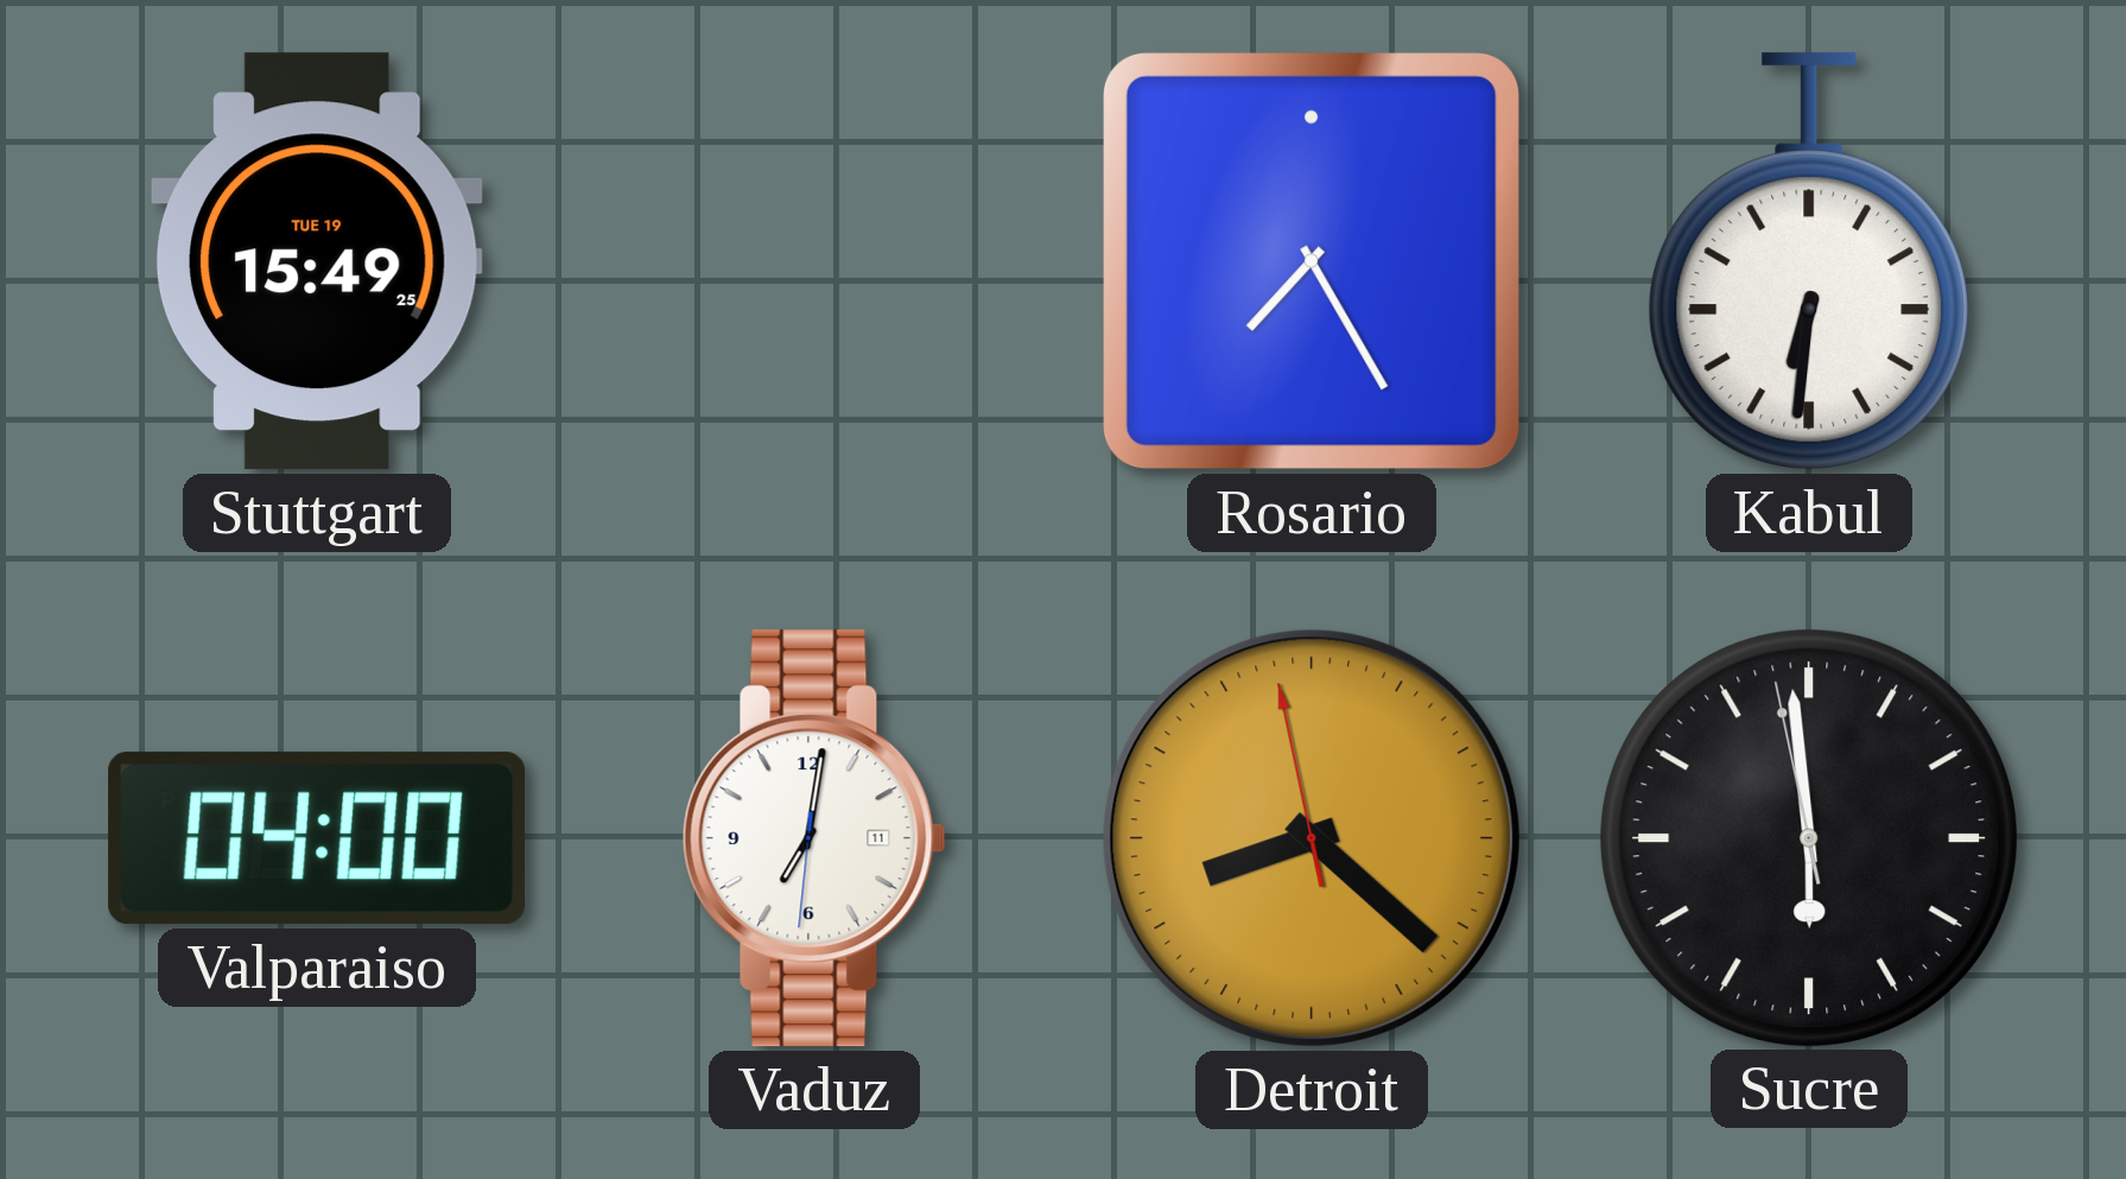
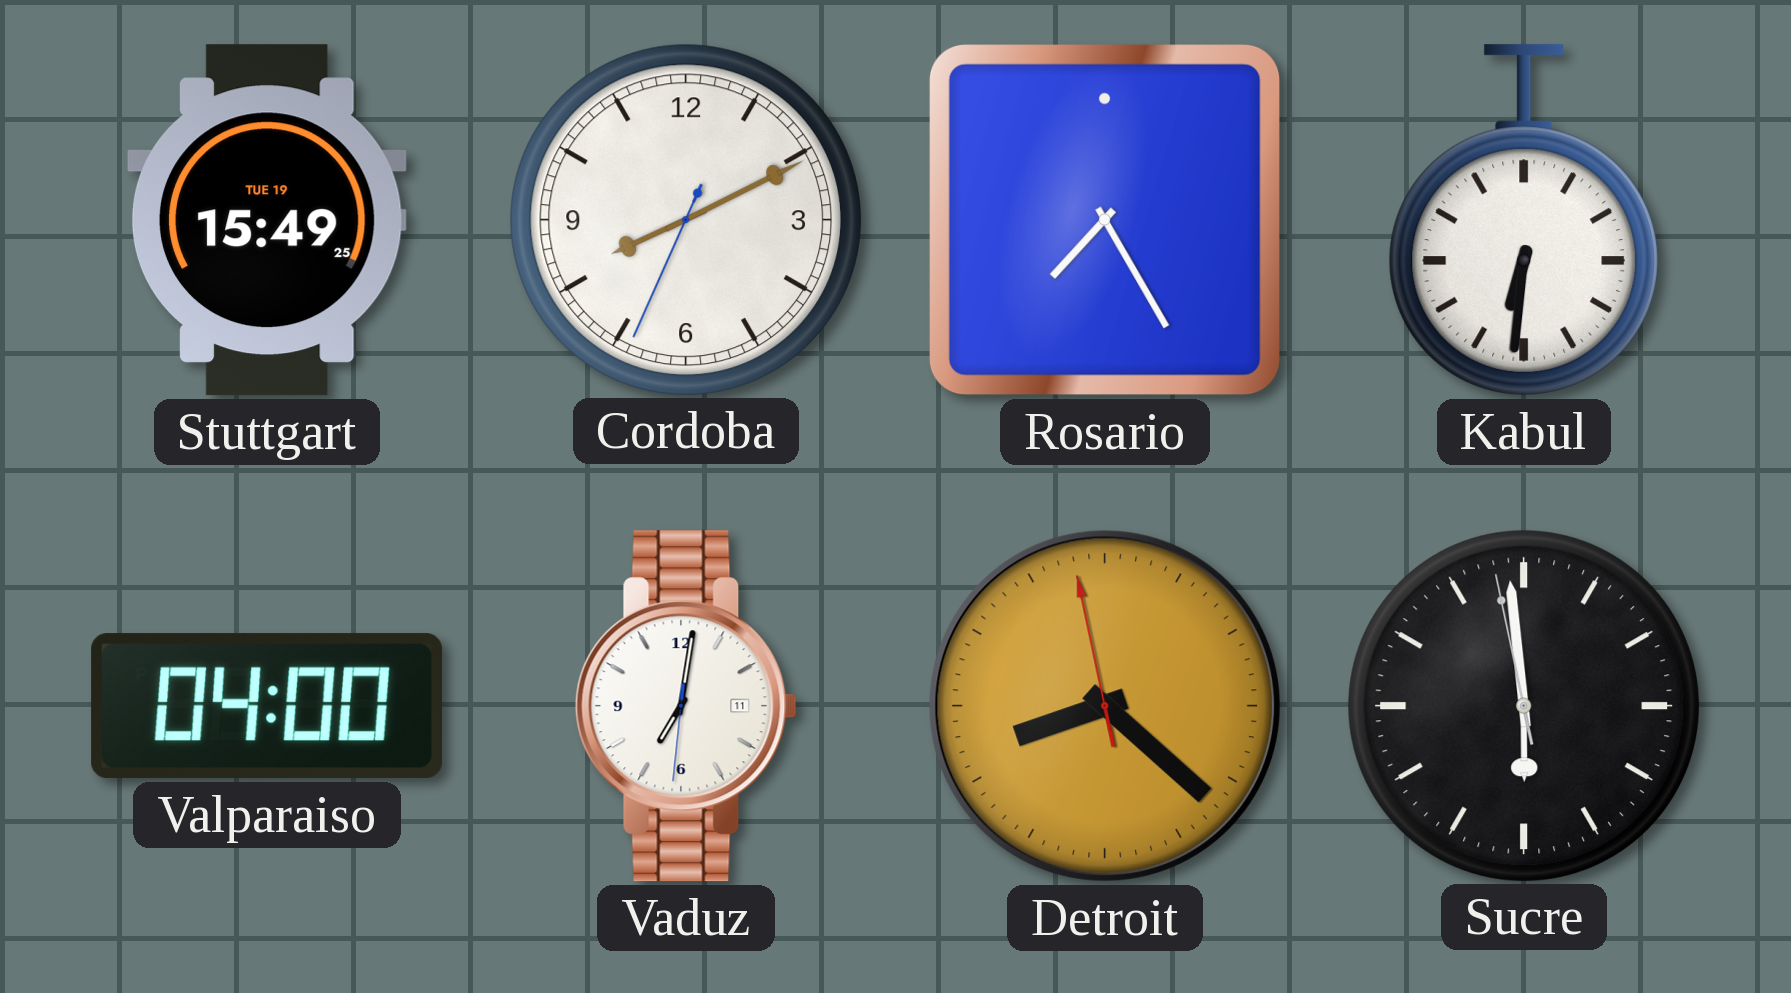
Cordoba: none -> 8:10
